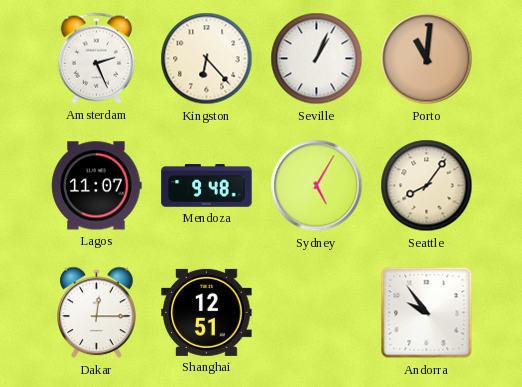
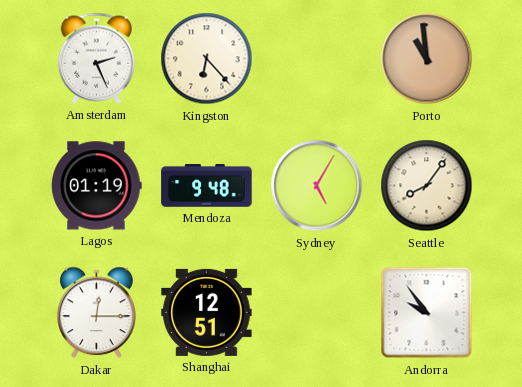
Seville: 1:04 -> none
Porto: 11:01 -> 10:59
Lagos: 11:07 -> 01:19
